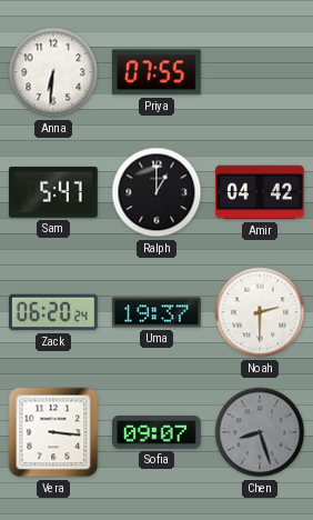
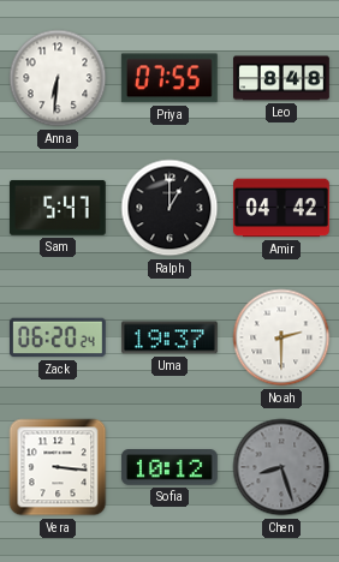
Leo: none -> 8:48
Sofia: 09:07 -> 10:12
